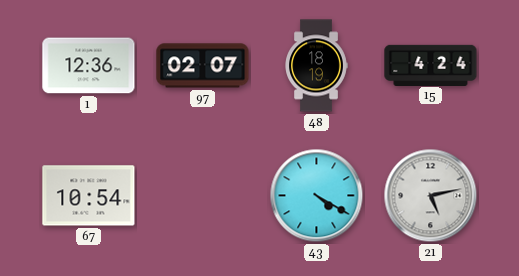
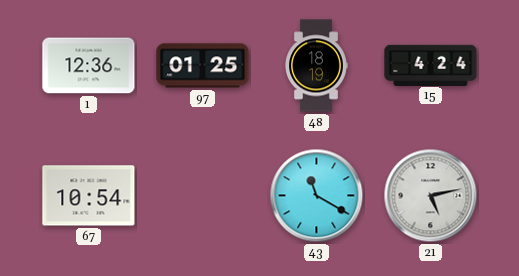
97: 02:07 -> 01:25
43: 4:20 -> 11:20
